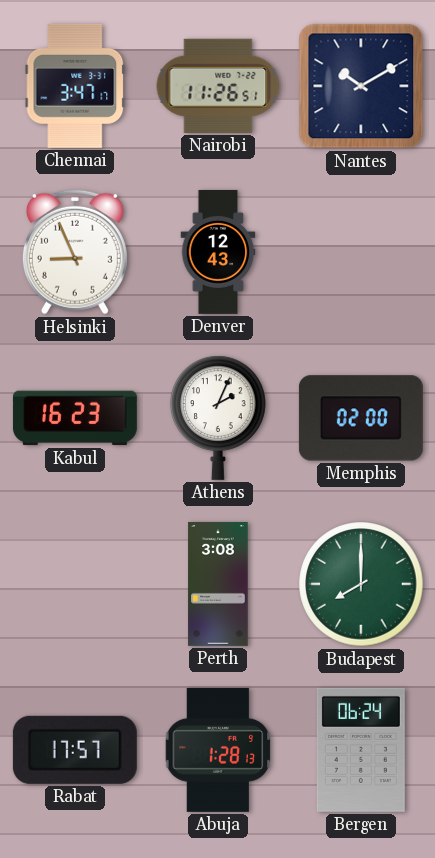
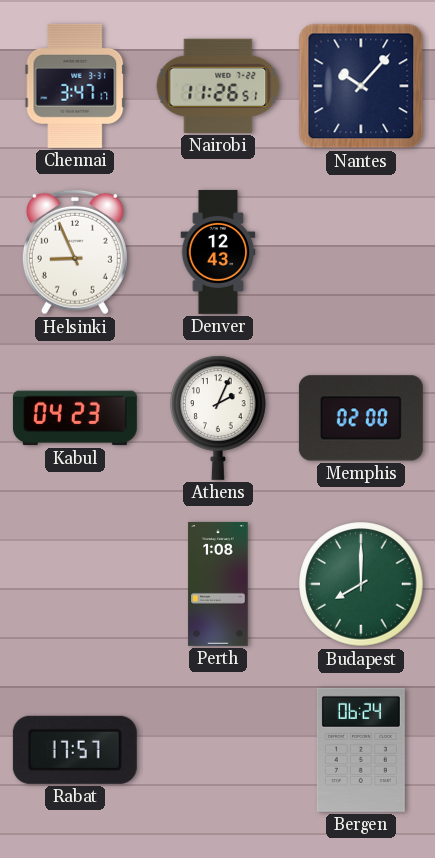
Nantes: 10:10 -> 10:07
Kabul: 16:23 -> 04:23
Perth: 3:08 -> 1:08
Abuja: 1:28 -> none
